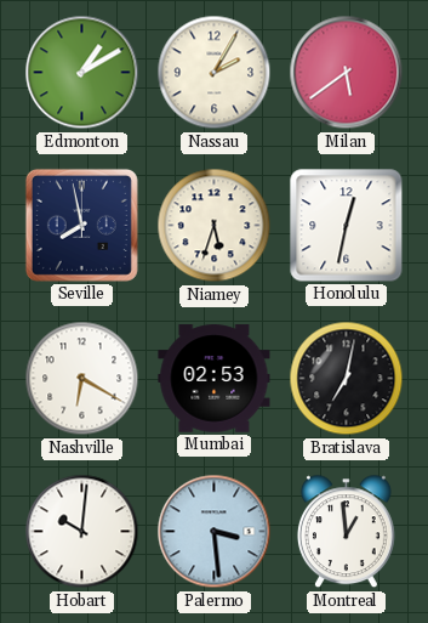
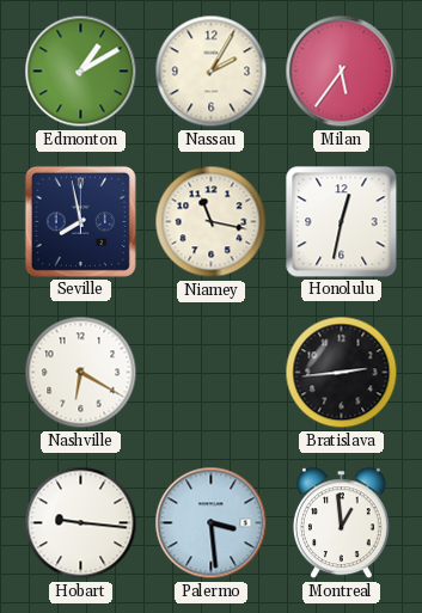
Milan: 5:39 -> 5:36
Niamey: 5:33 -> 11:17
Mumbai: 02:53 -> none
Bratislava: 7:02 -> 2:44
Hobart: 10:01 -> 9:16
